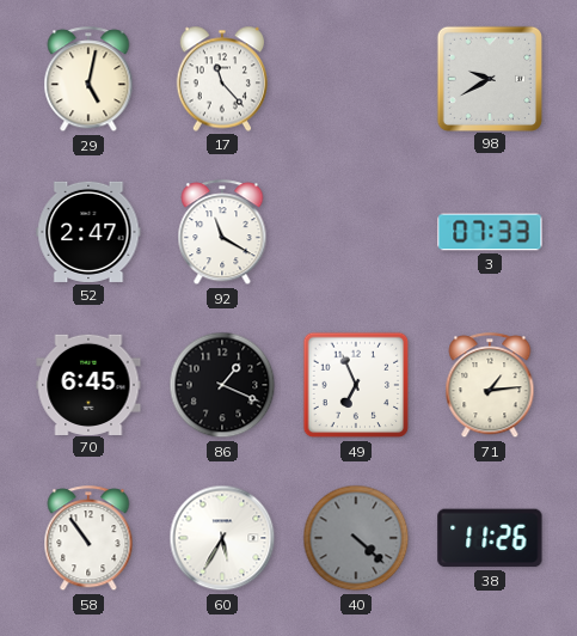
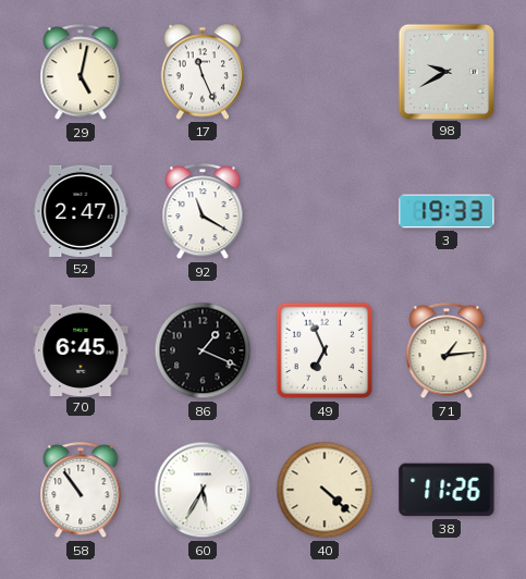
17: 11:23 -> 11:26
3: 07:33 -> 19:33
40 dial: grey -> cream
